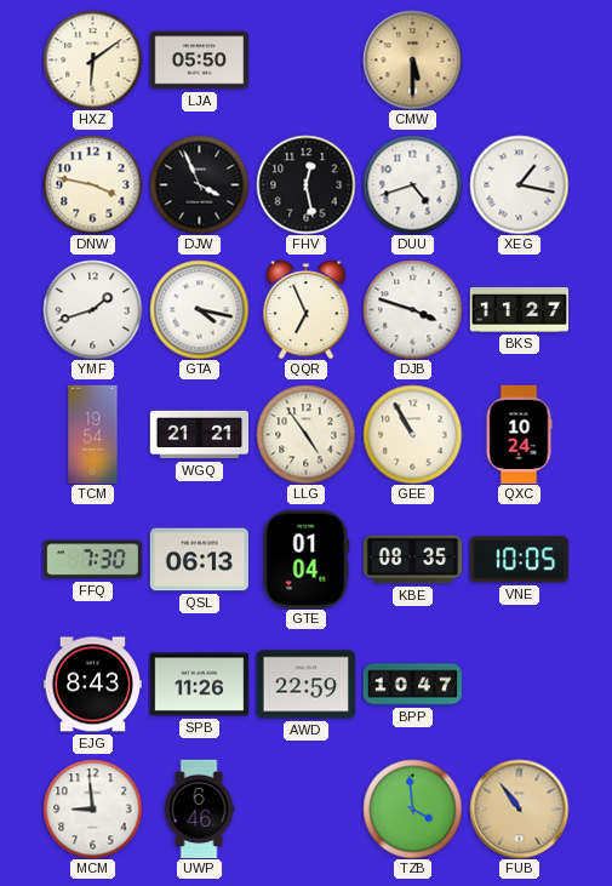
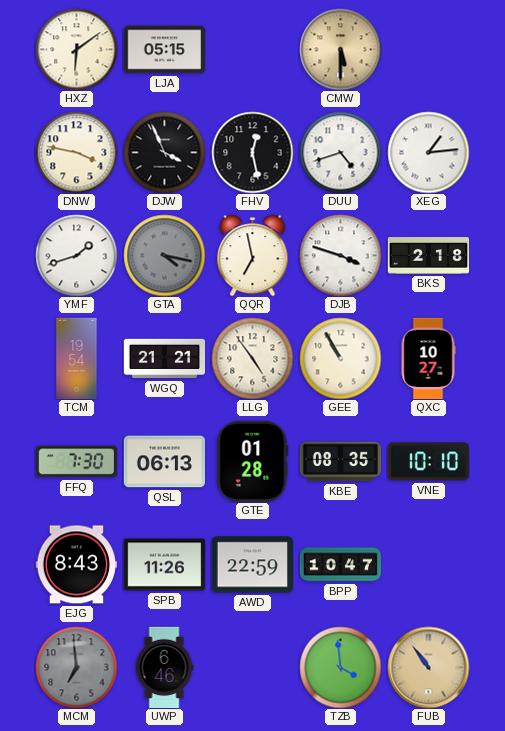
LJA: 05:50 -> 05:15
XEG: 1:17 -> 1:14
GTA dial: white -> grey
QQR: 6:56 -> 6:58
BKS: 11:27 -> 2:18
QXC: 10:24 -> 10:27
GTE: 01:04 -> 01:28
VNE: 10:05 -> 10:10
MCM: 8:59 -> 6:59
MCM dial: white -> grey
